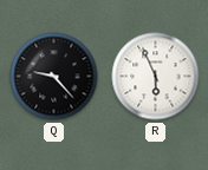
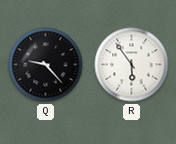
R: 5:56 -> 5:54
